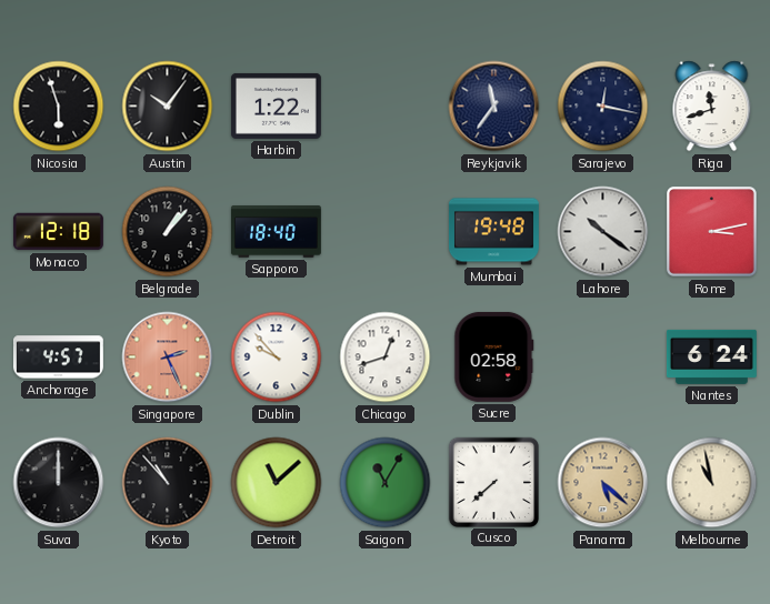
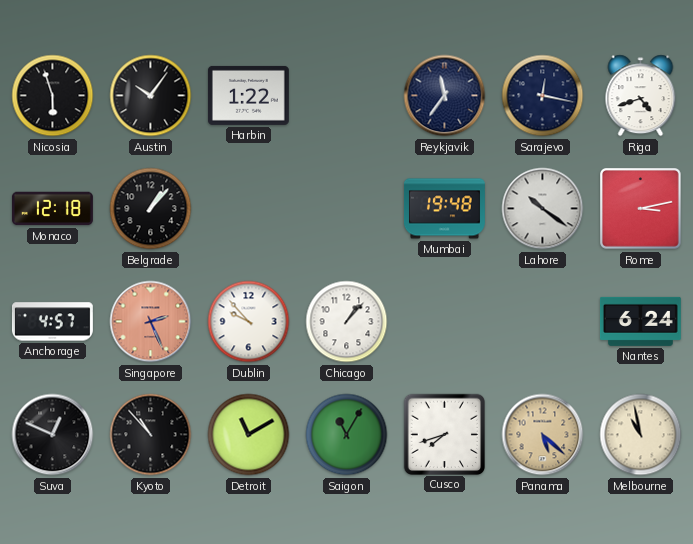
Riga: 11:42 -> 4:42
Sapporo: 18:40 -> none
Chicago: 12:42 -> 1:07
Sucre: 02:58 -> none
Suva: 12:00 -> 12:49
Detroit: 11:08 -> 11:10
Cusco: 7:38 -> 7:42
